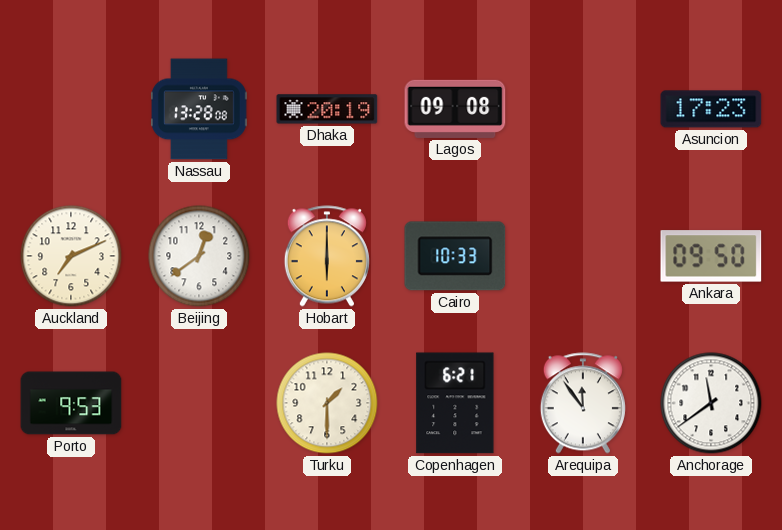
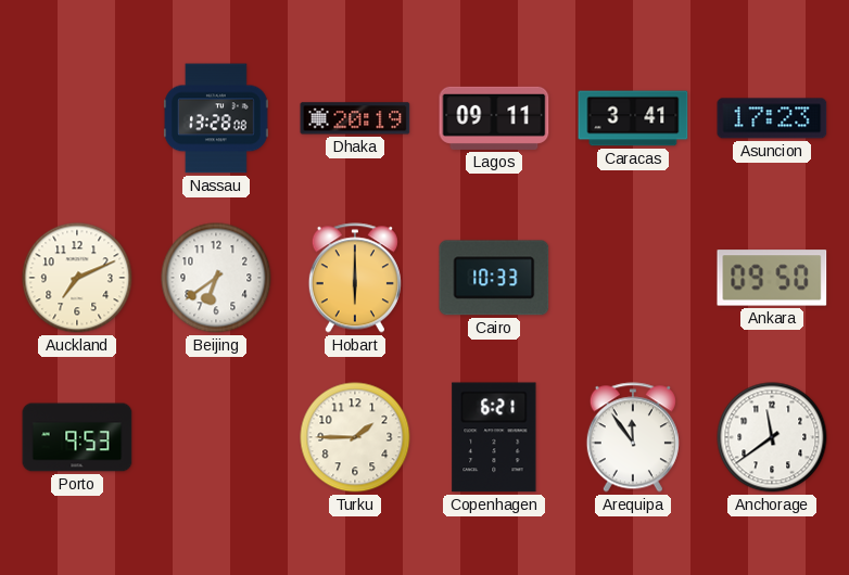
Lagos: 09:08 -> 09:11
Caracas: none -> 3:41
Beijing: 12:39 -> 6:39
Turku: 1:30 -> 1:45
